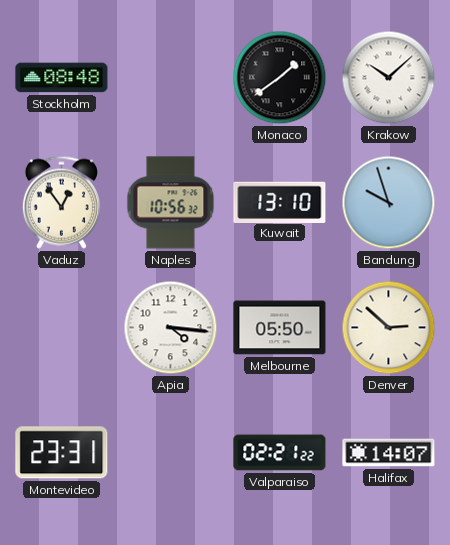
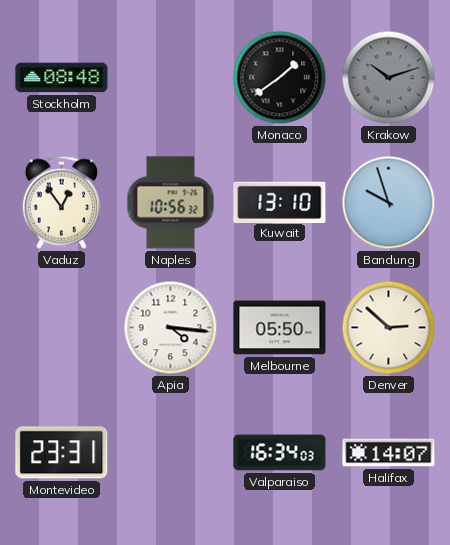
Krakow: 10:08 -> 10:12
Krakow dial: white -> grey
Valparaiso: 02:21 -> 16:34
